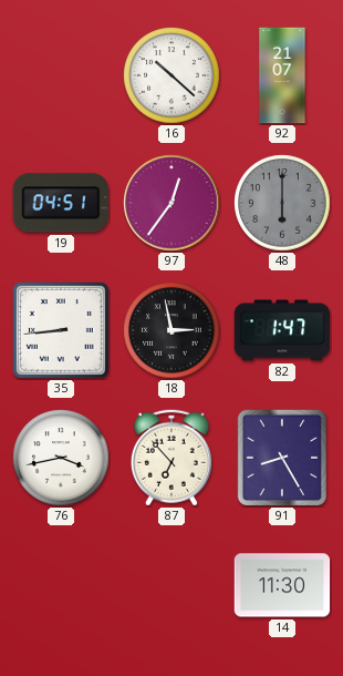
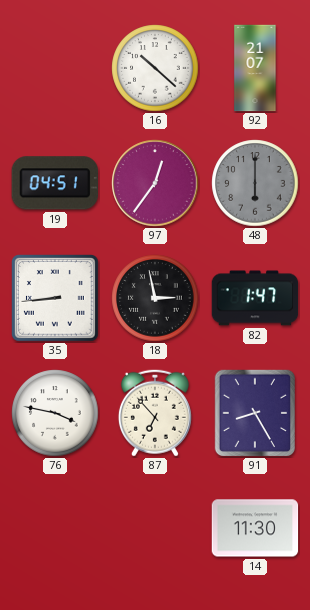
76: 3:43 -> 3:47
